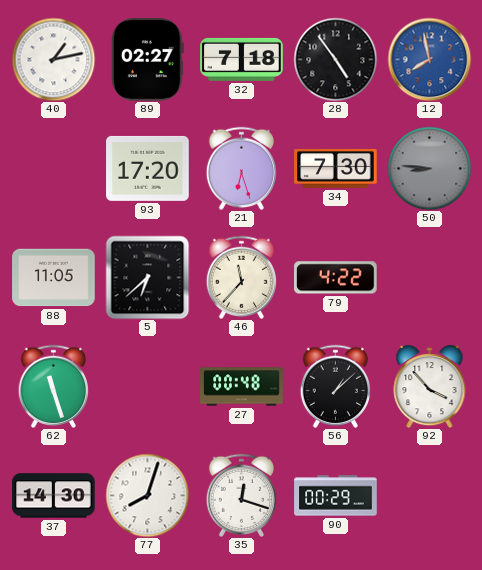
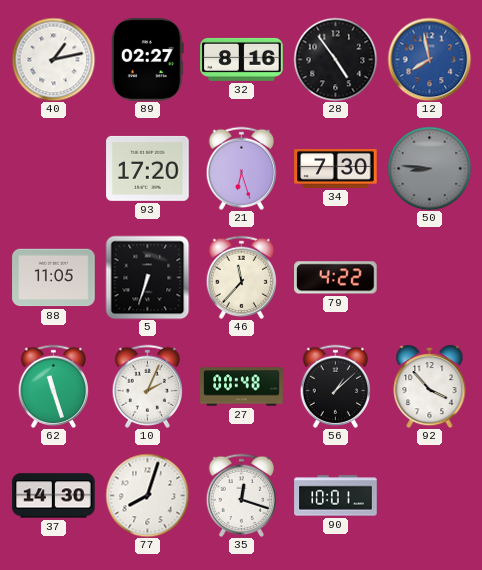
32: 7:18 -> 8:16
5: 6:38 -> 6:33
10: none -> 2:04
90: 00:29 -> 10:01
